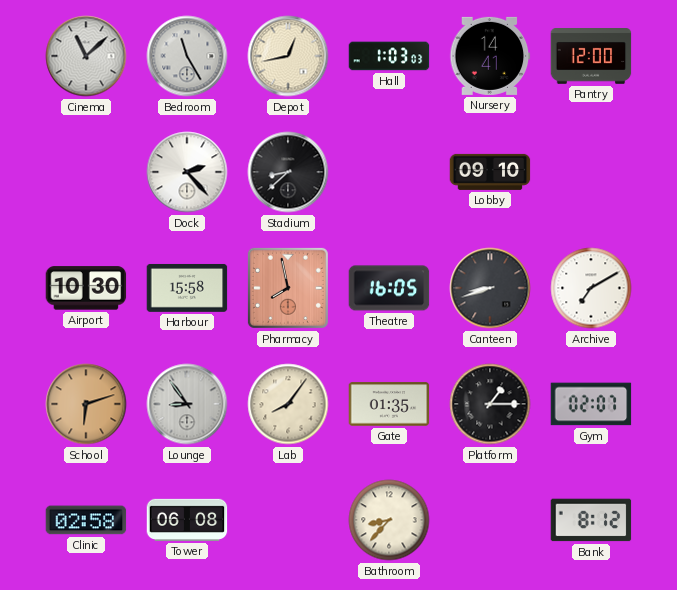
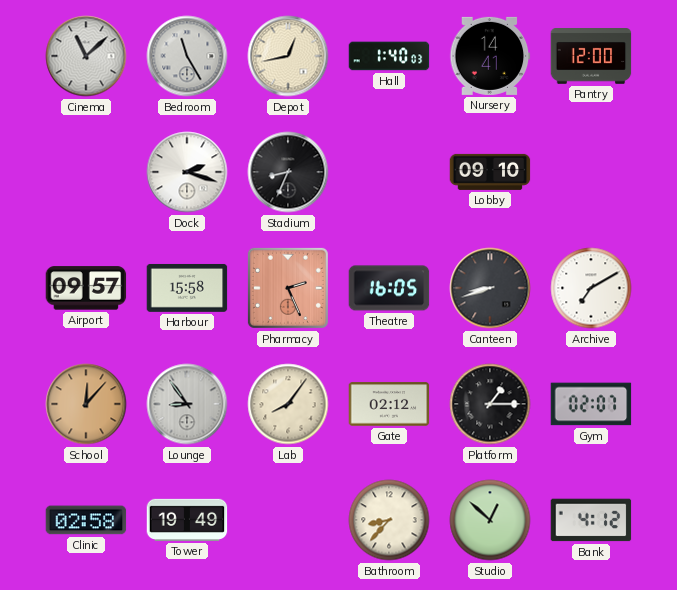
Hall: 1:03 -> 1:40
Dock: 2:23 -> 2:18
Stadium: 8:38 -> 8:34
Airport: 10:30 -> 09:57
Pharmacy: 7:58 -> 2:26
School: 6:12 -> 12:07
Gate: 01:35 -> 02:12
Tower: 06:08 -> 19:49
Studio: none -> 12:52
Bank: 8:12 -> 4:12
